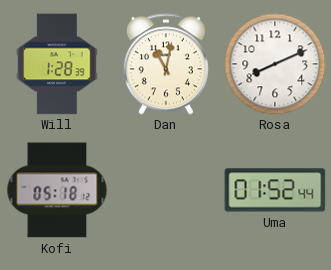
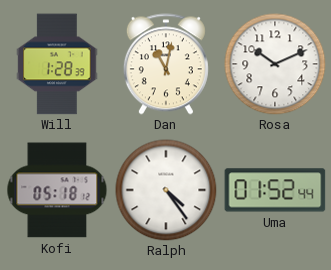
Rosa: 8:11 -> 10:11
Ralph: none -> 4:24
